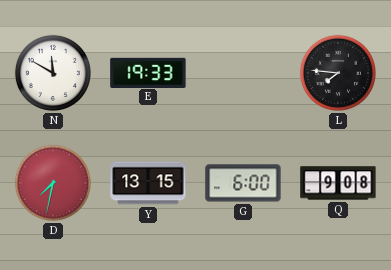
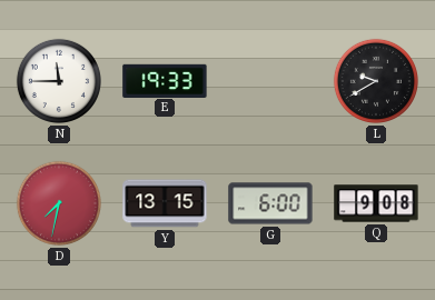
N: 11:50 -> 11:45
L: 7:46 -> 9:40
